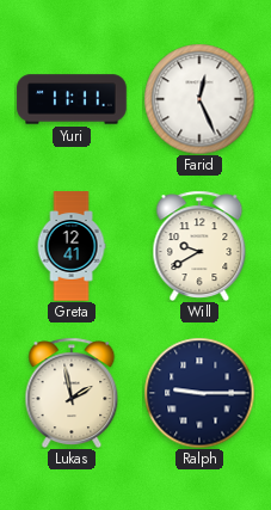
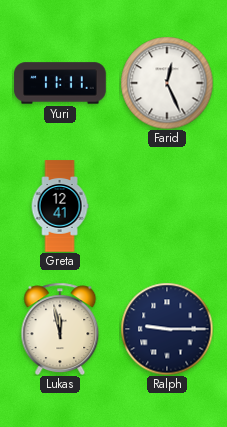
Will: 9:40 -> none
Lukas: 1:58 -> 11:58
